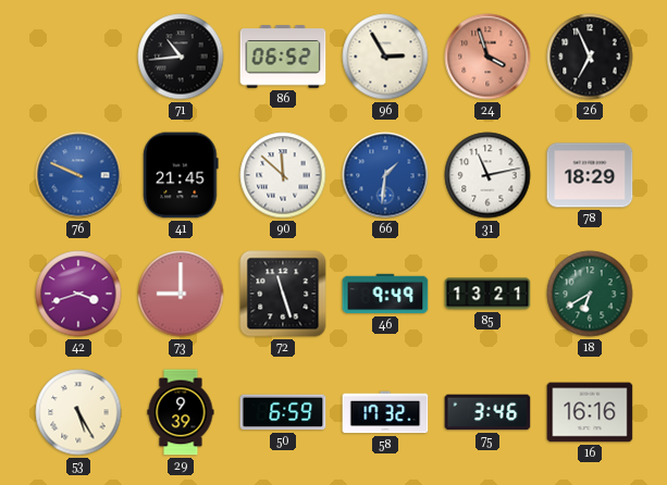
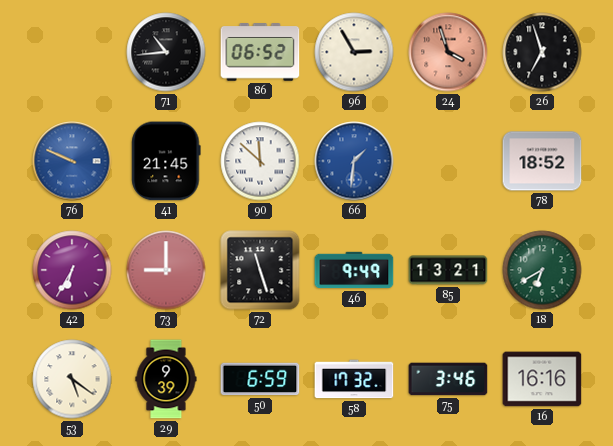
26: 6:56 -> 6:57
31: 11:13 -> none
78: 18:29 -> 18:52
42: 3:42 -> 6:35
53: 5:25 -> 5:21
